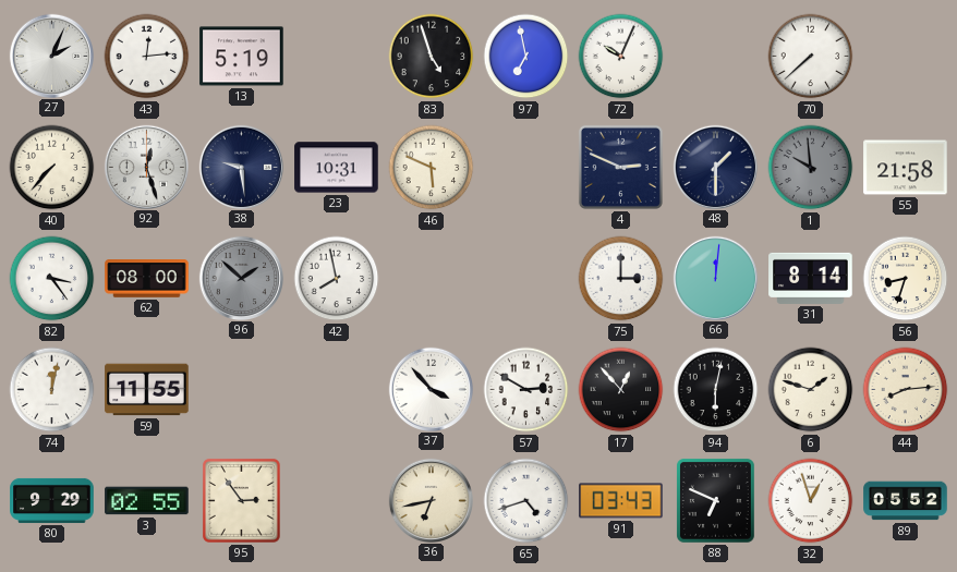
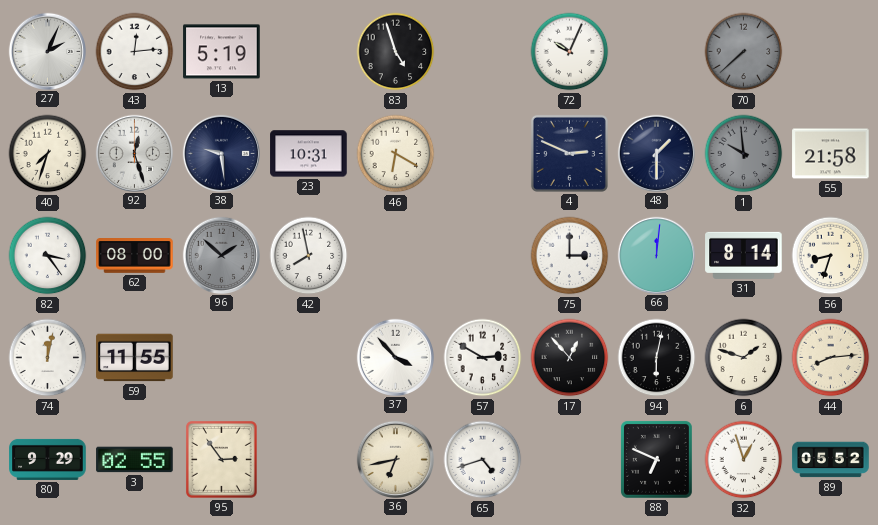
97: 6:58 -> none
70 dial: white -> grey
40: 7:37 -> 7:33
46: 5:49 -> 6:20
91: 03:43 -> none
